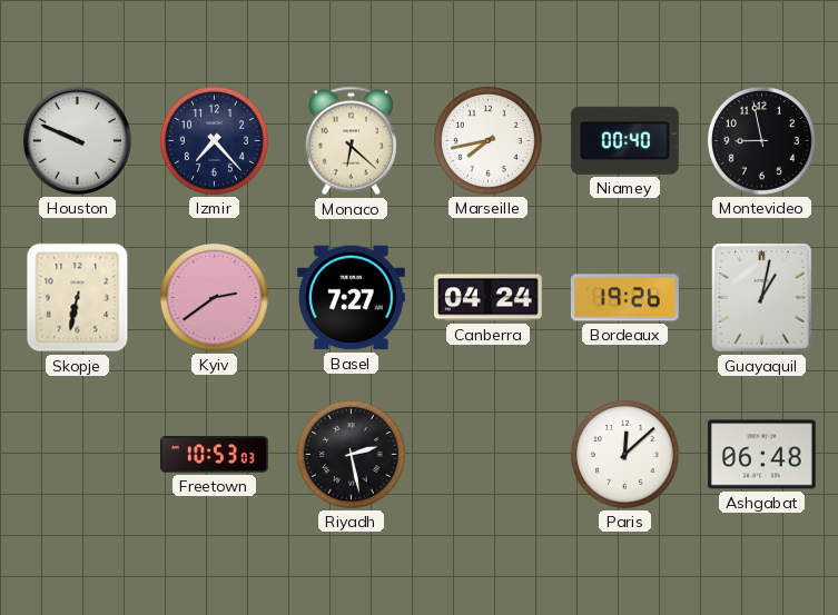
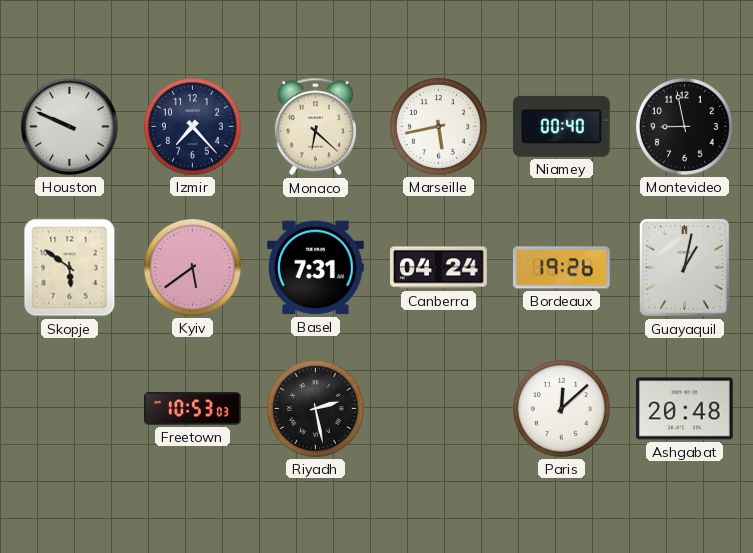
Marseille: 7:43 -> 5:43
Skopje: 6:32 -> 5:51
Kyiv: 2:39 -> 5:39
Basel: 7:27 -> 7:31
Ashgabat: 06:48 -> 20:48
